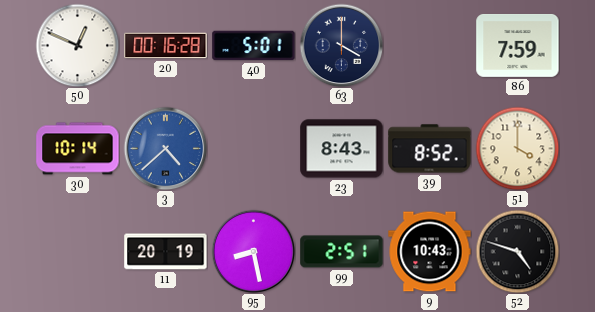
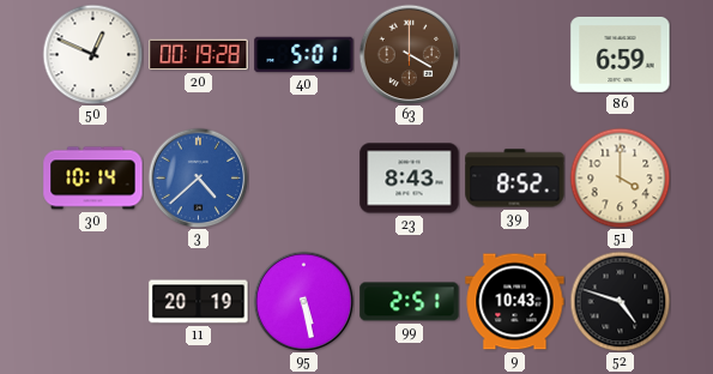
20: 00:16 -> 00:19
63 dial: navy -> brown
86: 7:59 -> 6:59
95: 8:28 -> 5:28
